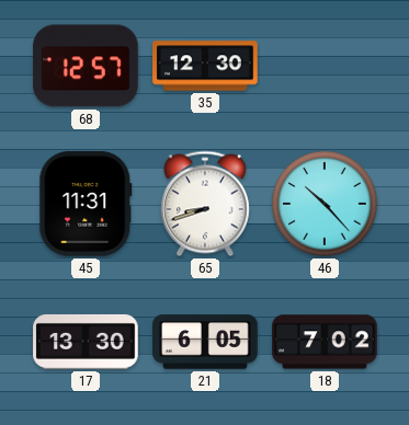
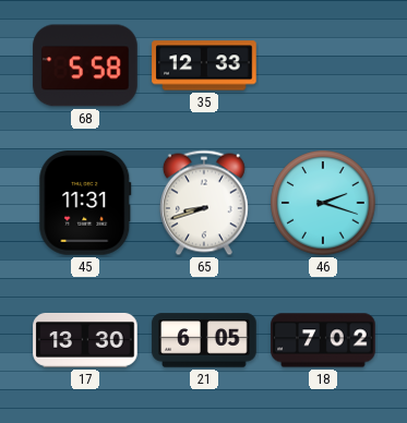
68: 12:57 -> 5:58
35: 12:30 -> 12:33
46: 10:23 -> 2:18
